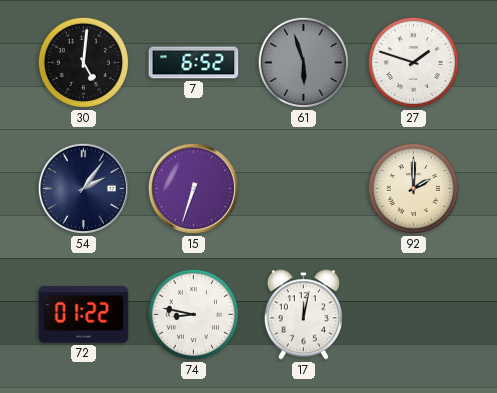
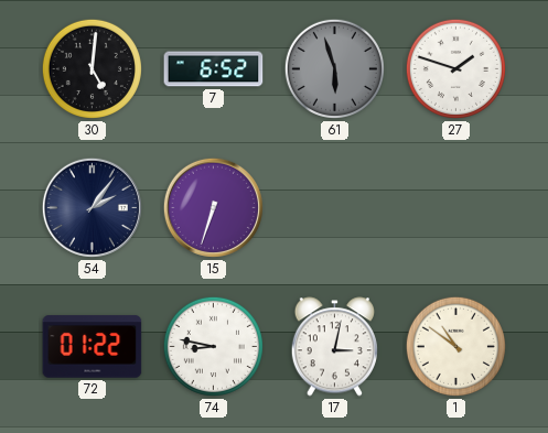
92: 2:00 -> none
17: 12:02 -> 3:02
1: none -> 10:51
